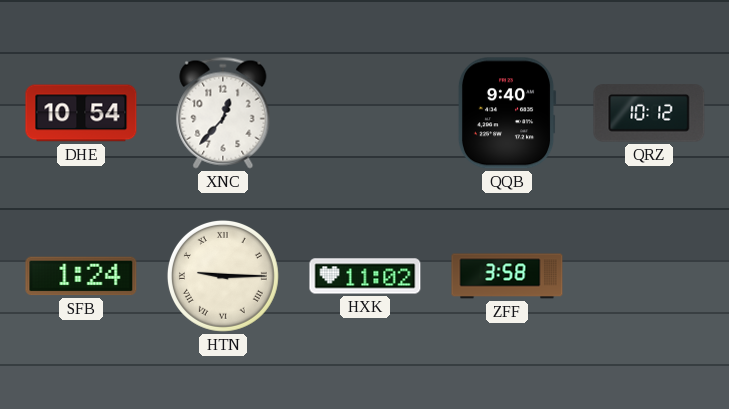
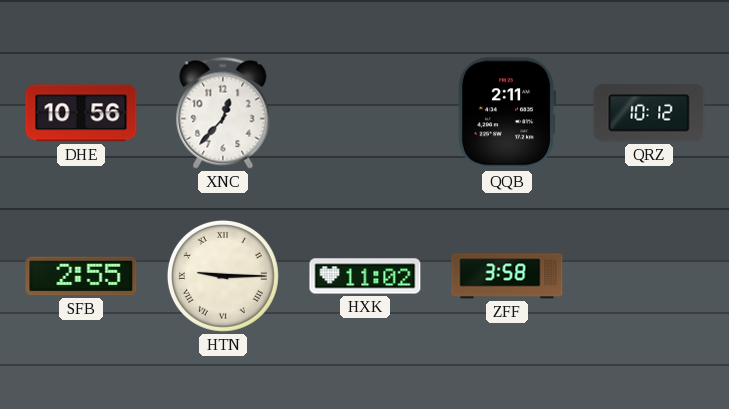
DHE: 10:54 -> 10:56
QQB: 9:40 -> 2:11
SFB: 1:24 -> 2:55
